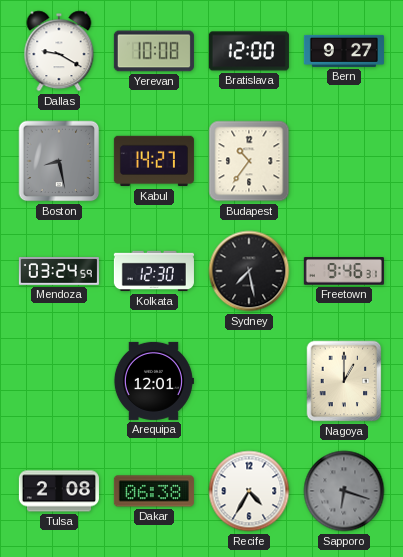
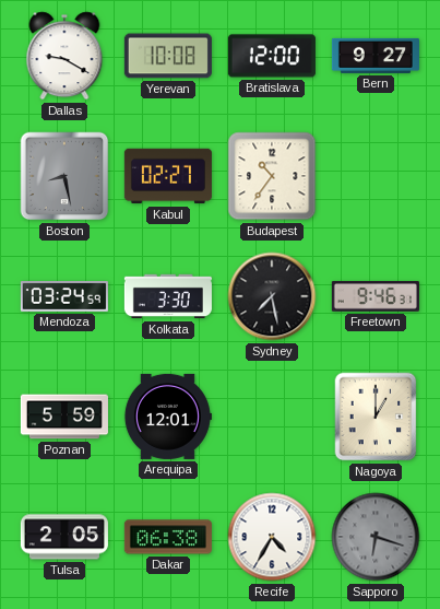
Kabul: 14:27 -> 02:27
Kolkata: 12:30 -> 3:30
Poznan: none -> 5:59
Tulsa: 2:08 -> 2:05
